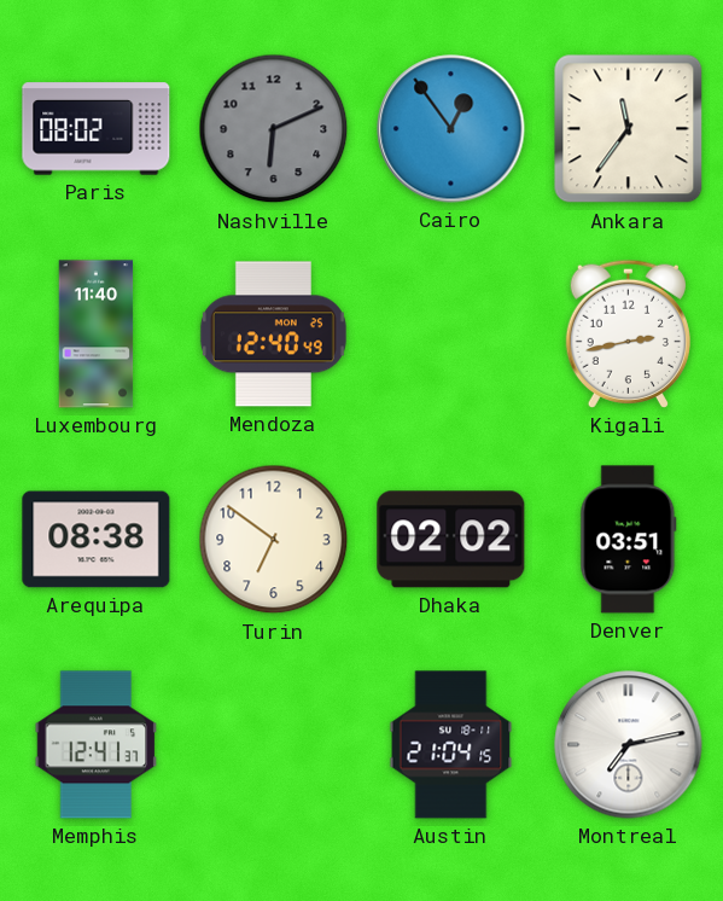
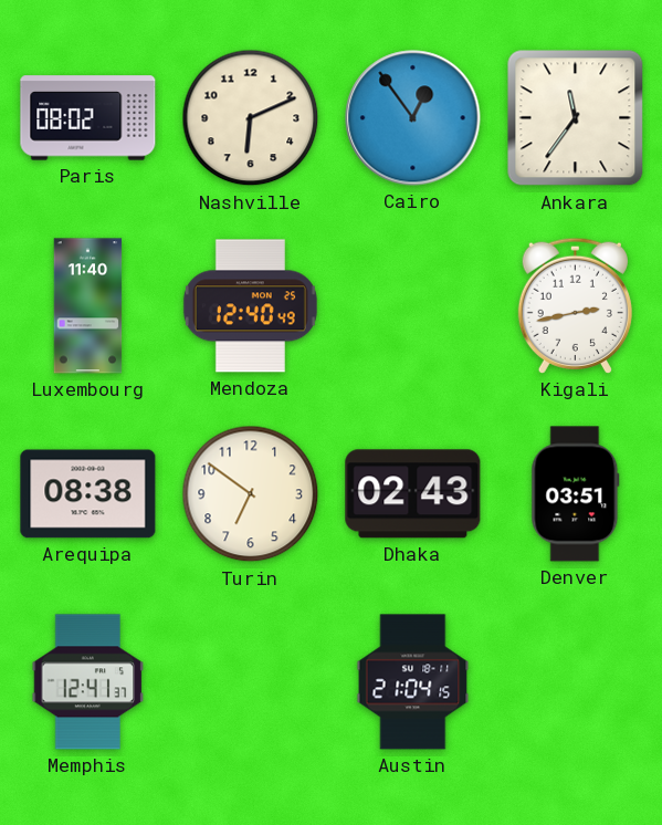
Nashville dial: grey -> cream
Dhaka: 02:02 -> 02:43
Montreal: 7:13 -> none
